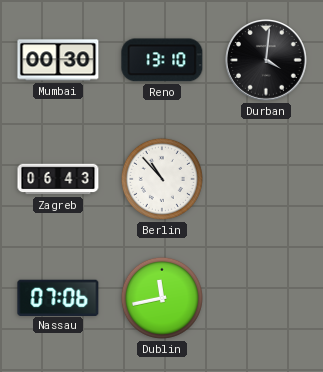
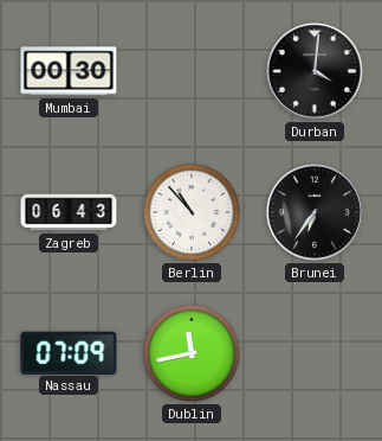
Reno: 13:10 -> none
Brunei: none -> 6:36
Nassau: 07:06 -> 07:09
